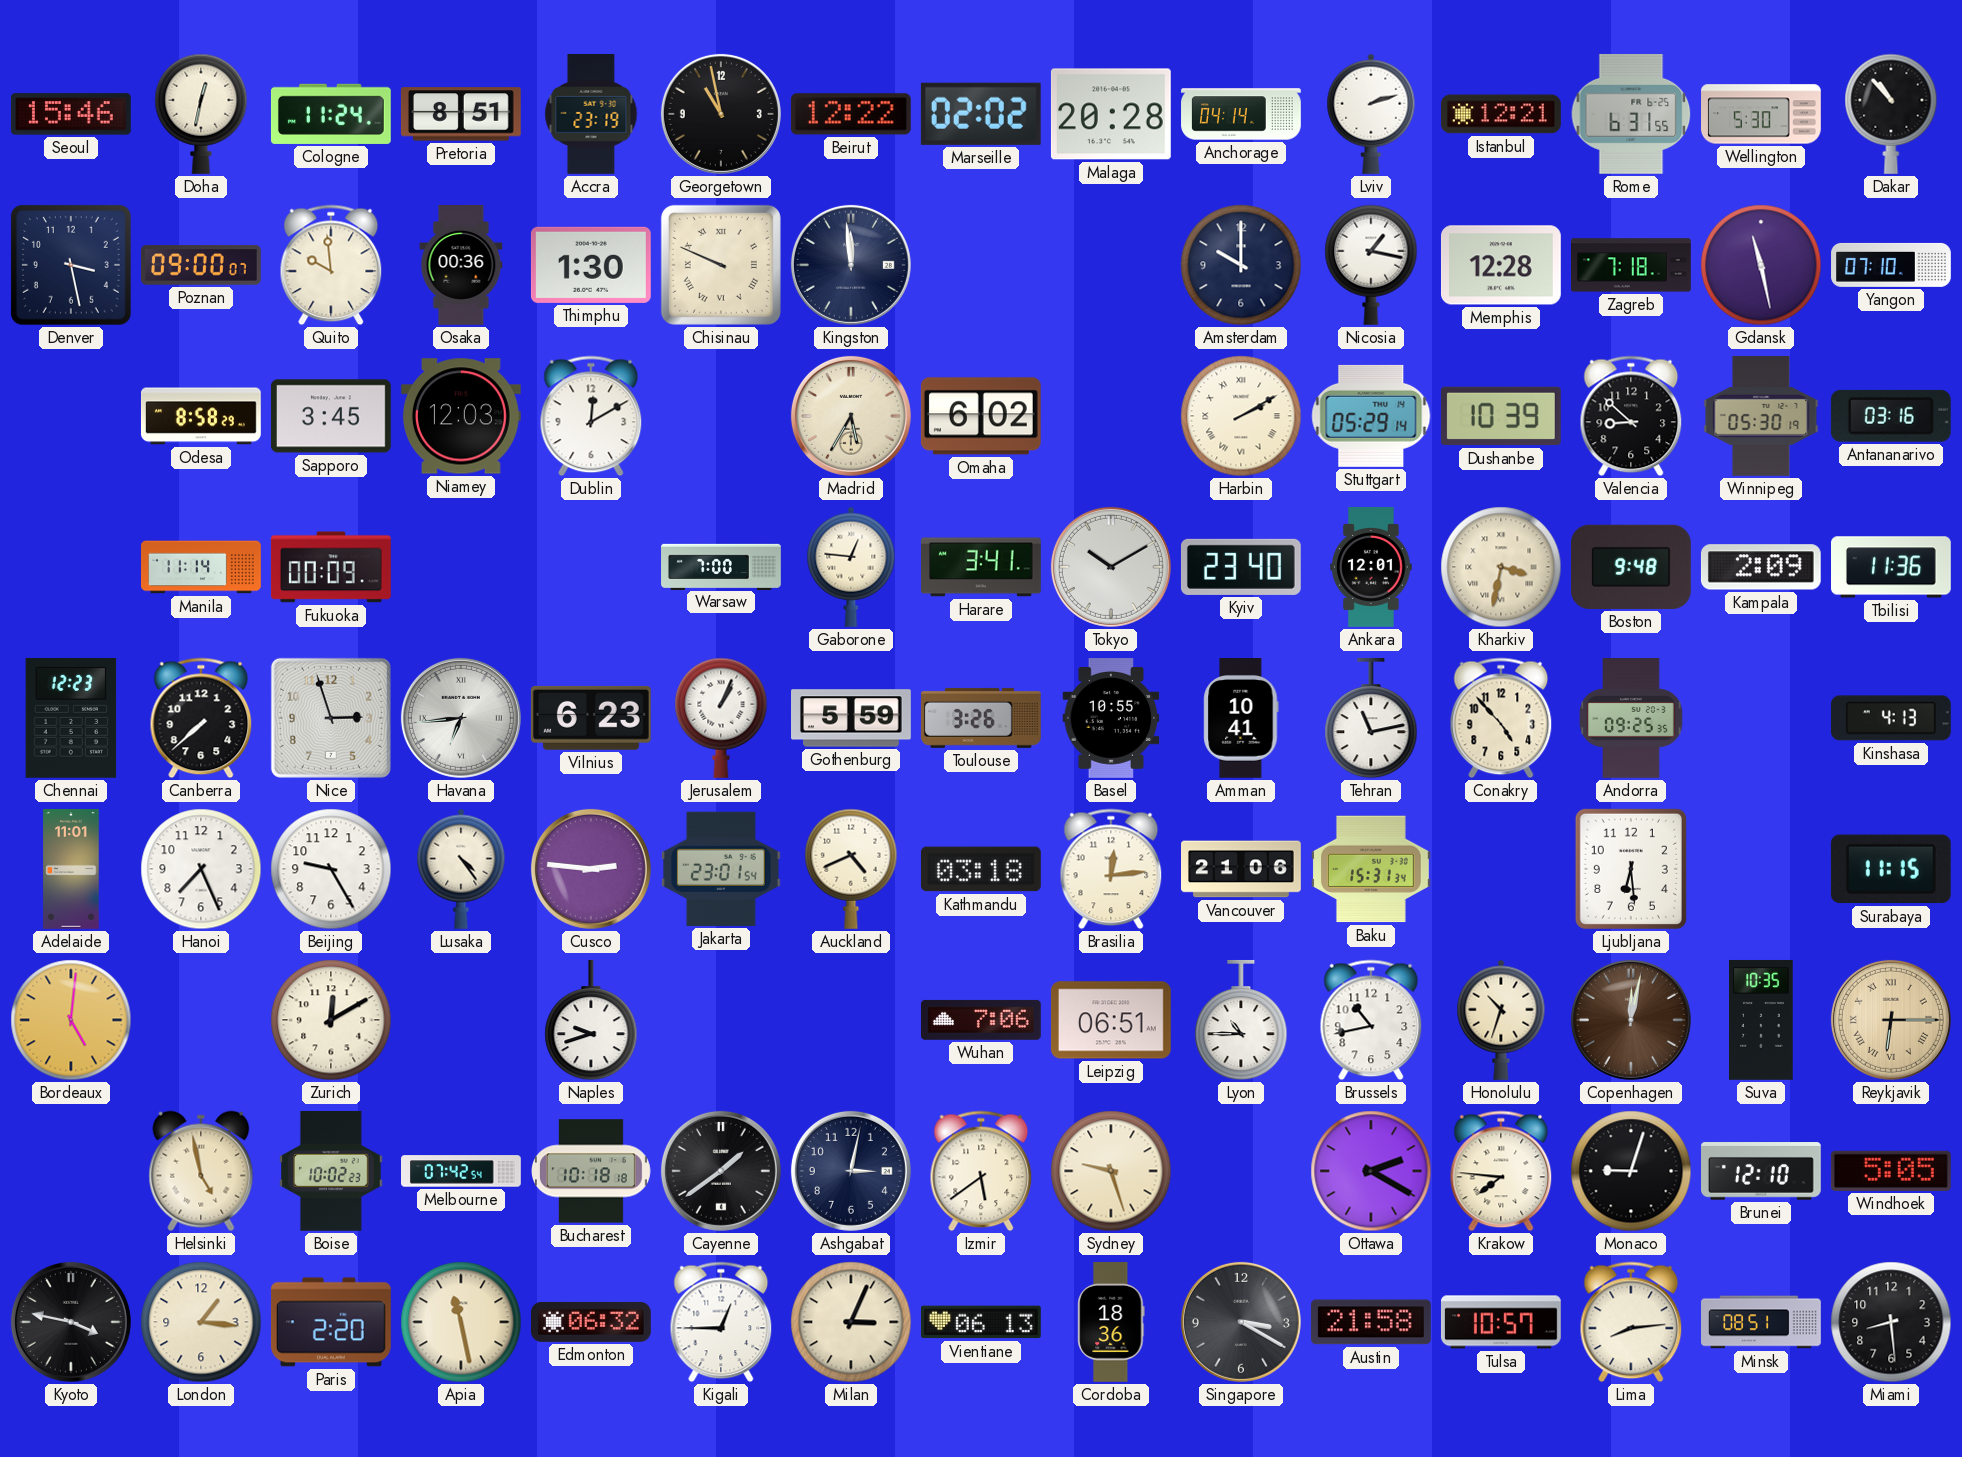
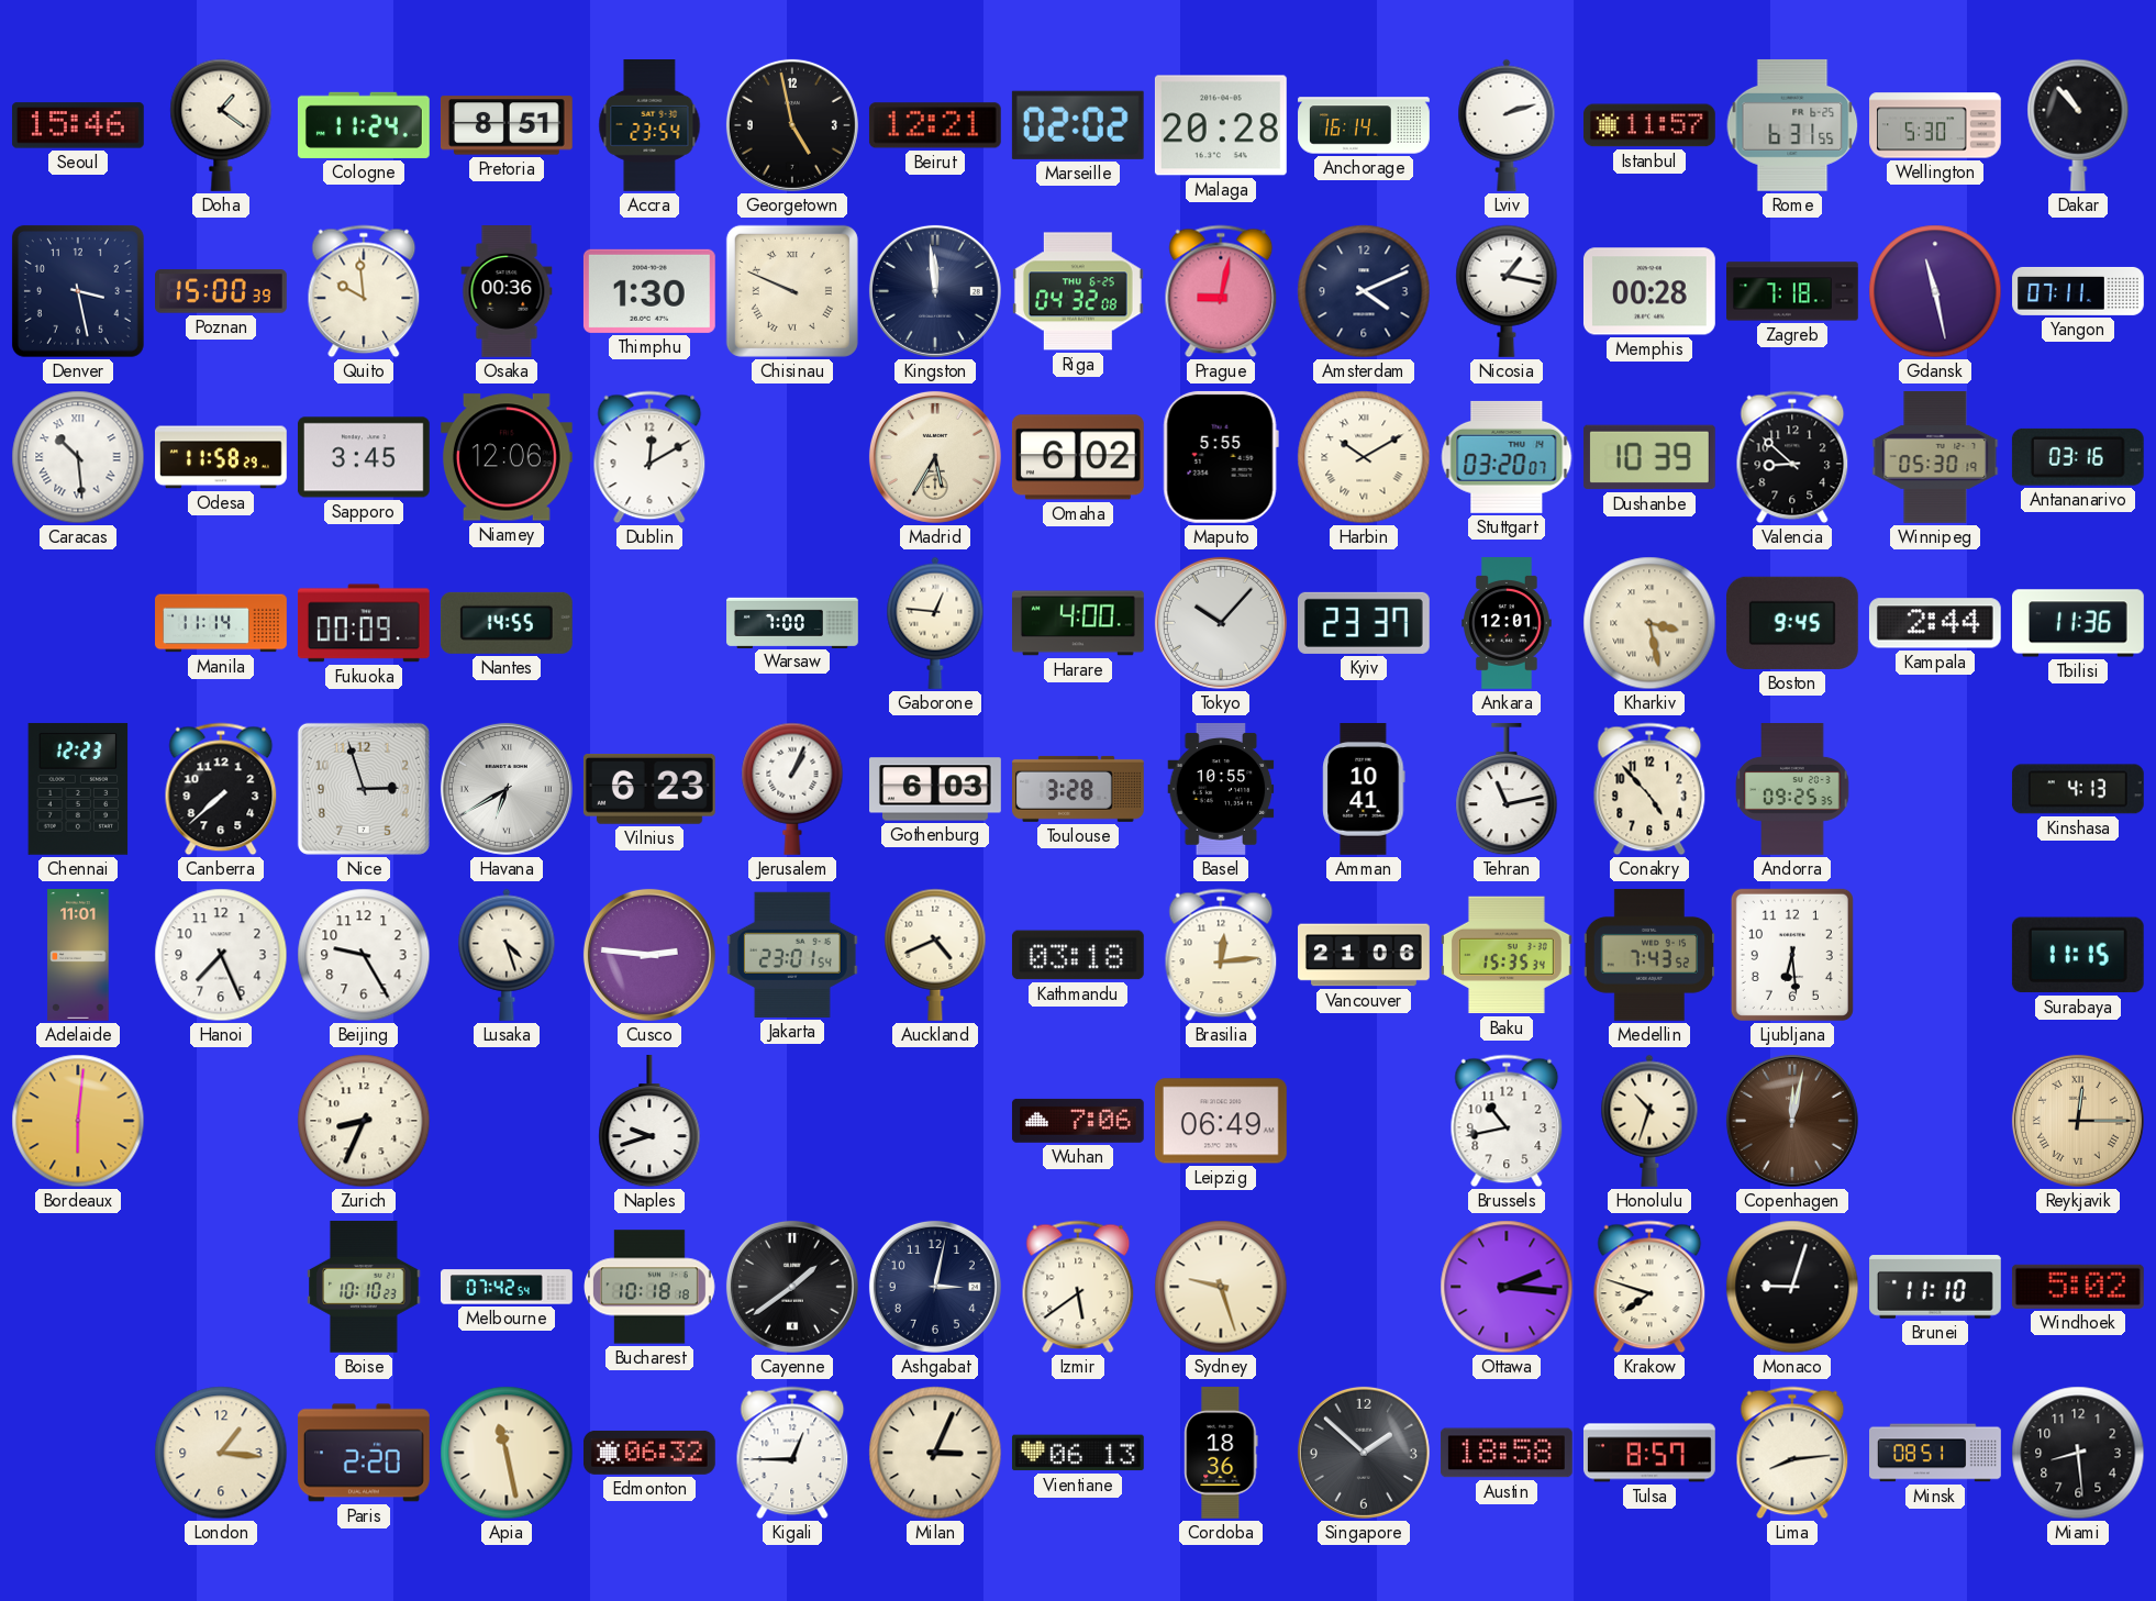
Doha: 12:32 -> 1:21
Accra: 23:19 -> 23:54
Georgetown: 10:58 -> 4:58
Beirut: 12:22 -> 12:21
Anchorage: 04:14 -> 16:14
Istanbul: 12:21 -> 11:57
Poznan: 09:00 -> 15:00
Riga: none -> 04:32
Prague: none -> 9:02
Amsterdam: 10:00 -> 4:11
Memphis: 12:28 -> 00:28
Yangon: 07:10 -> 07:11
Caracas: none -> 10:29
Odesa: 8:58 -> 11:58
Niamey: 12:03 -> 12:06
Maputo: none -> 5:55
Harbin: 2:10 -> 10:10
Stuttgart: 05:29 -> 03:20
Nantes: none -> 14:55
Harare: 3:41 -> 4:00
Tokyo: 10:10 -> 10:07
Kyiv: 23:40 -> 23:37
Kharkiv: 3:32 -> 3:28
Boston: 9:48 -> 9:45
Kampala: 2:09 -> 2:44
Havana: 6:44 -> 6:40
Gothenburg: 5:59 -> 6:03
Toulouse: 3:26 -> 3:28
Lusaka: 4:24 -> 4:27
Baku: 15:31 -> 15:35
Medellin: none -> 7:43
Bordeaux: 5:01 -> 6:01
Zurich: 12:10 -> 8:34
Leipzig: 06:51 -> 06:49
Lyon: 10:45 -> none
Suva: 10:35 -> none
Reykjavik: 6:15 -> 12:15
Helsinki: 4:58 -> none
Boise: 10:02 -> 10:10
Ottawa: 2:20 -> 2:16
Krakow: 7:46 -> 7:48
Brunei: 12:10 -> 11:10
Windhoek: 5:05 -> 5:02
Kyoto: 3:47 -> none
Singapore: 3:20 -> 1:52
Austin: 21:58 -> 18:58
Tulsa: 10:57 -> 8:57
